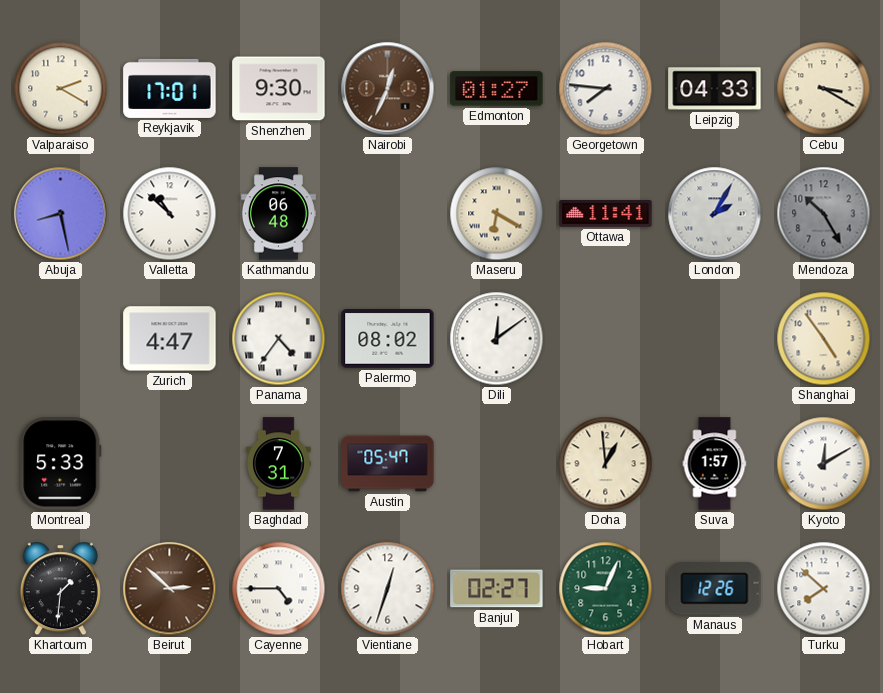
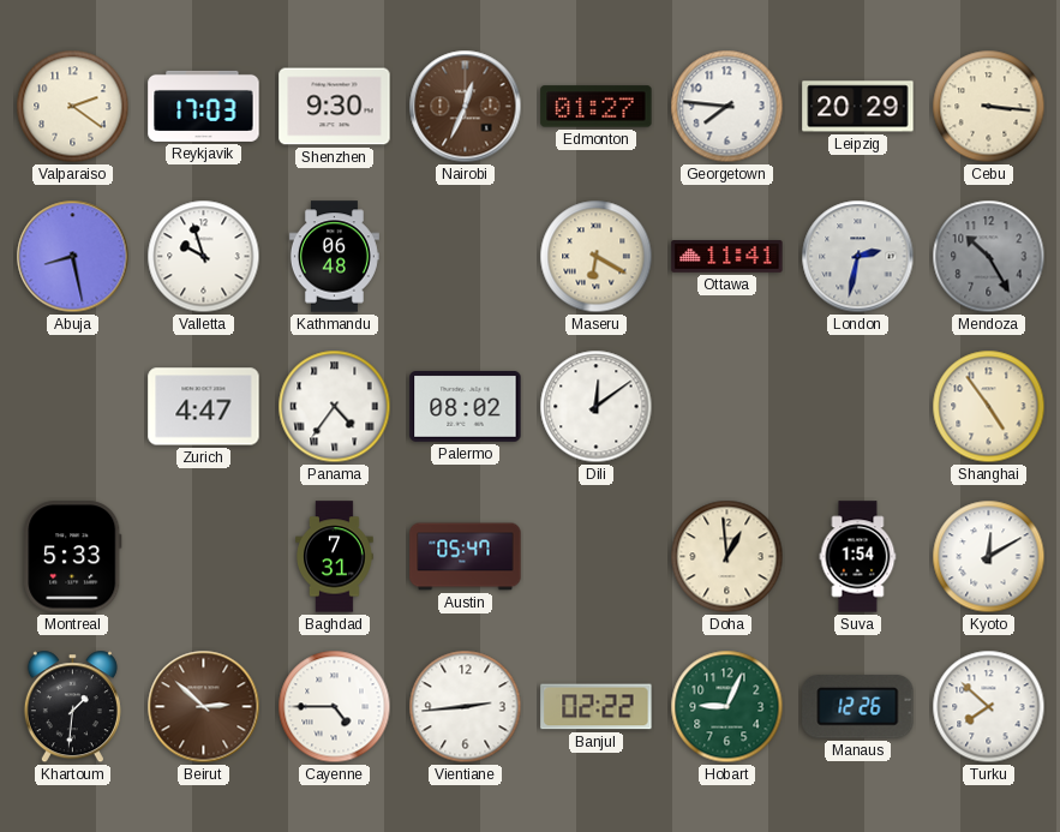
Valparaiso: 2:20 -> 2:21
Reykjavik: 17:01 -> 17:03
Leipzig: 04:33 -> 20:29
Cebu: 3:20 -> 3:16
Valletta: 10:52 -> 9:57
London: 2:05 -> 2:32
Suva: 1:57 -> 1:54
Vientiane: 12:33 -> 2:44
Banjul: 02:27 -> 02:22
